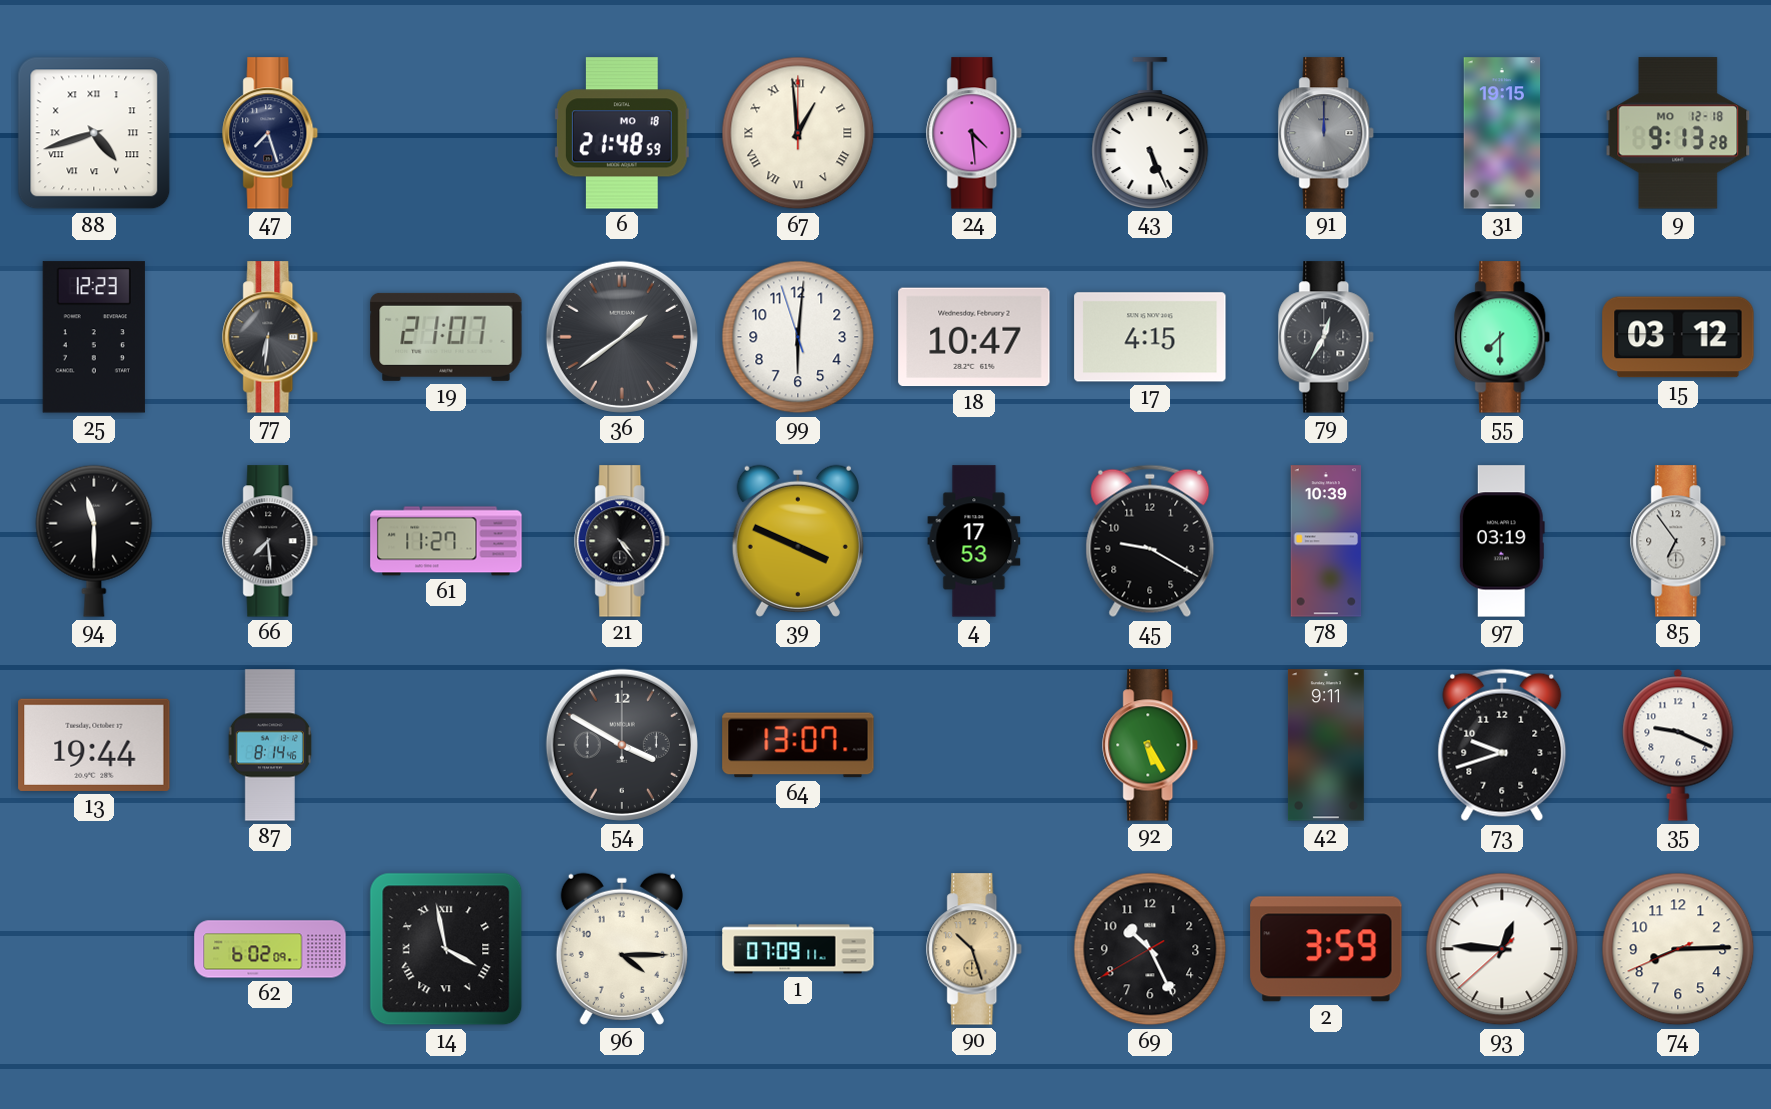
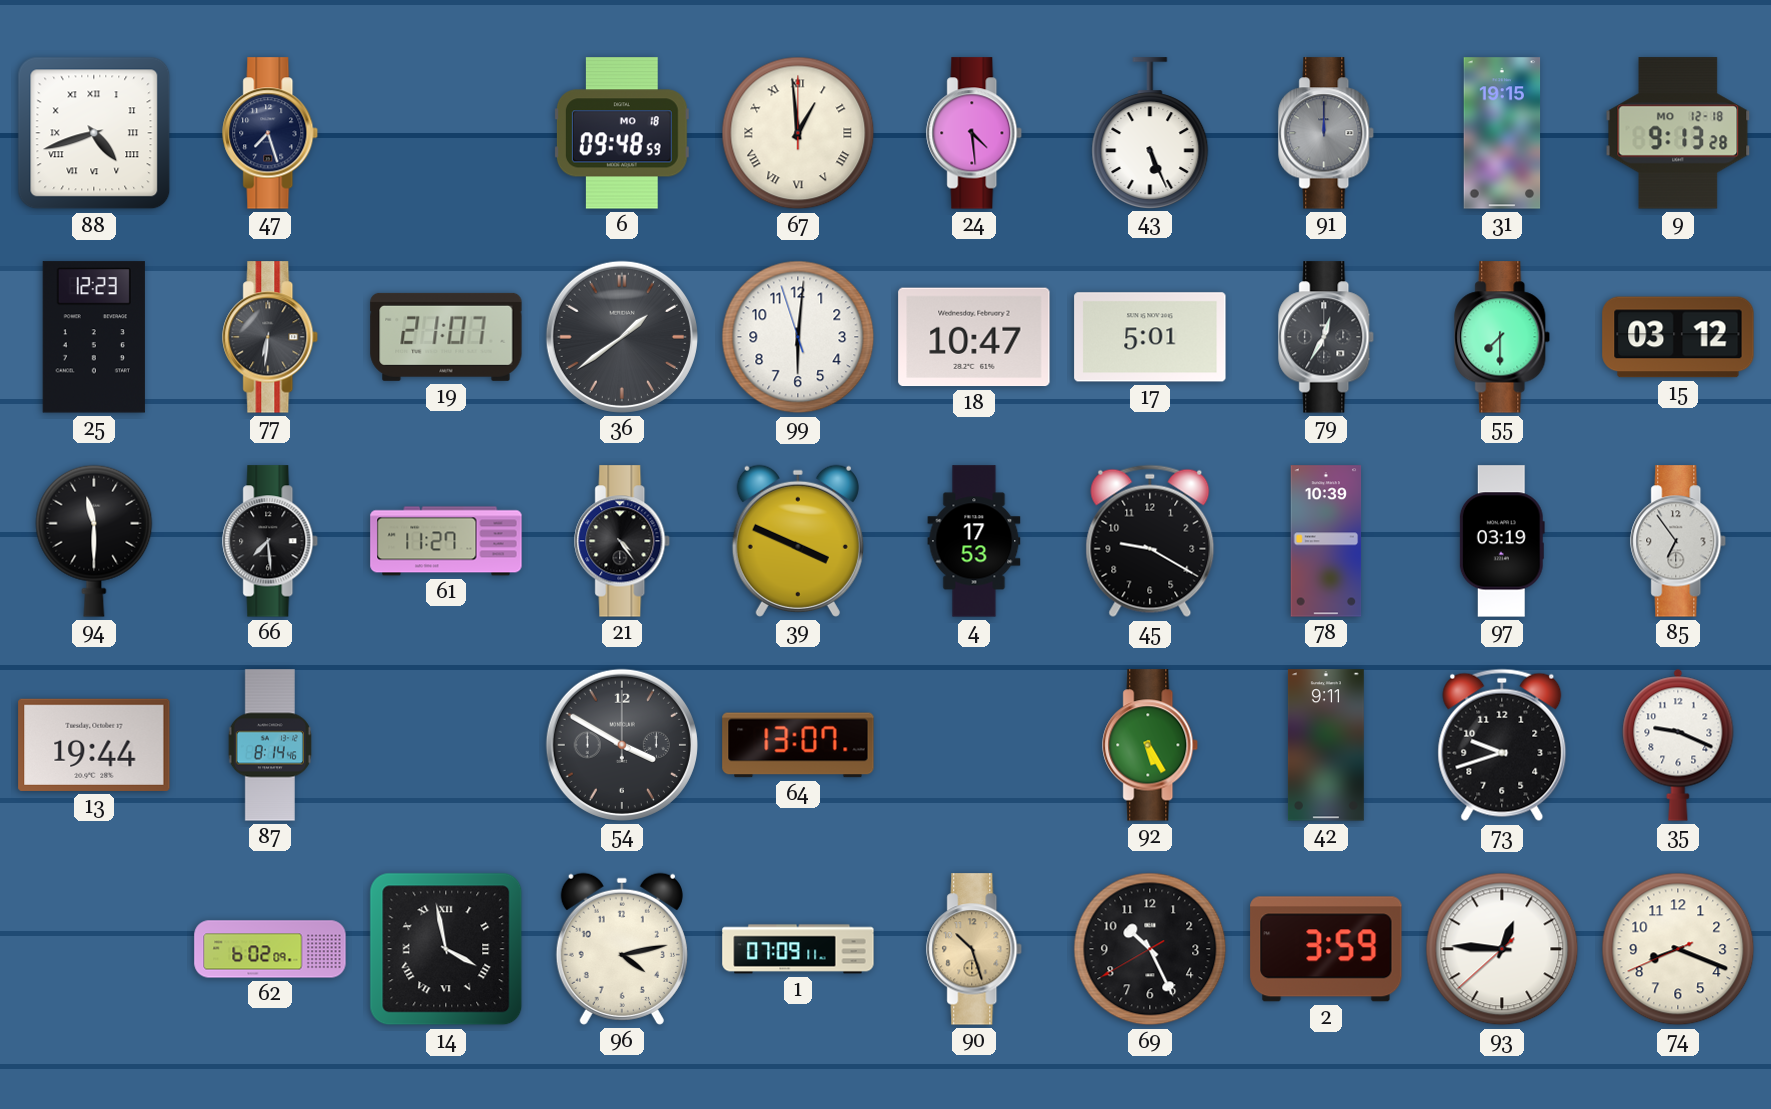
6: 21:48 -> 09:48
17: 4:15 -> 5:01
96: 4:15 -> 4:13
74: 8:14 -> 8:18
